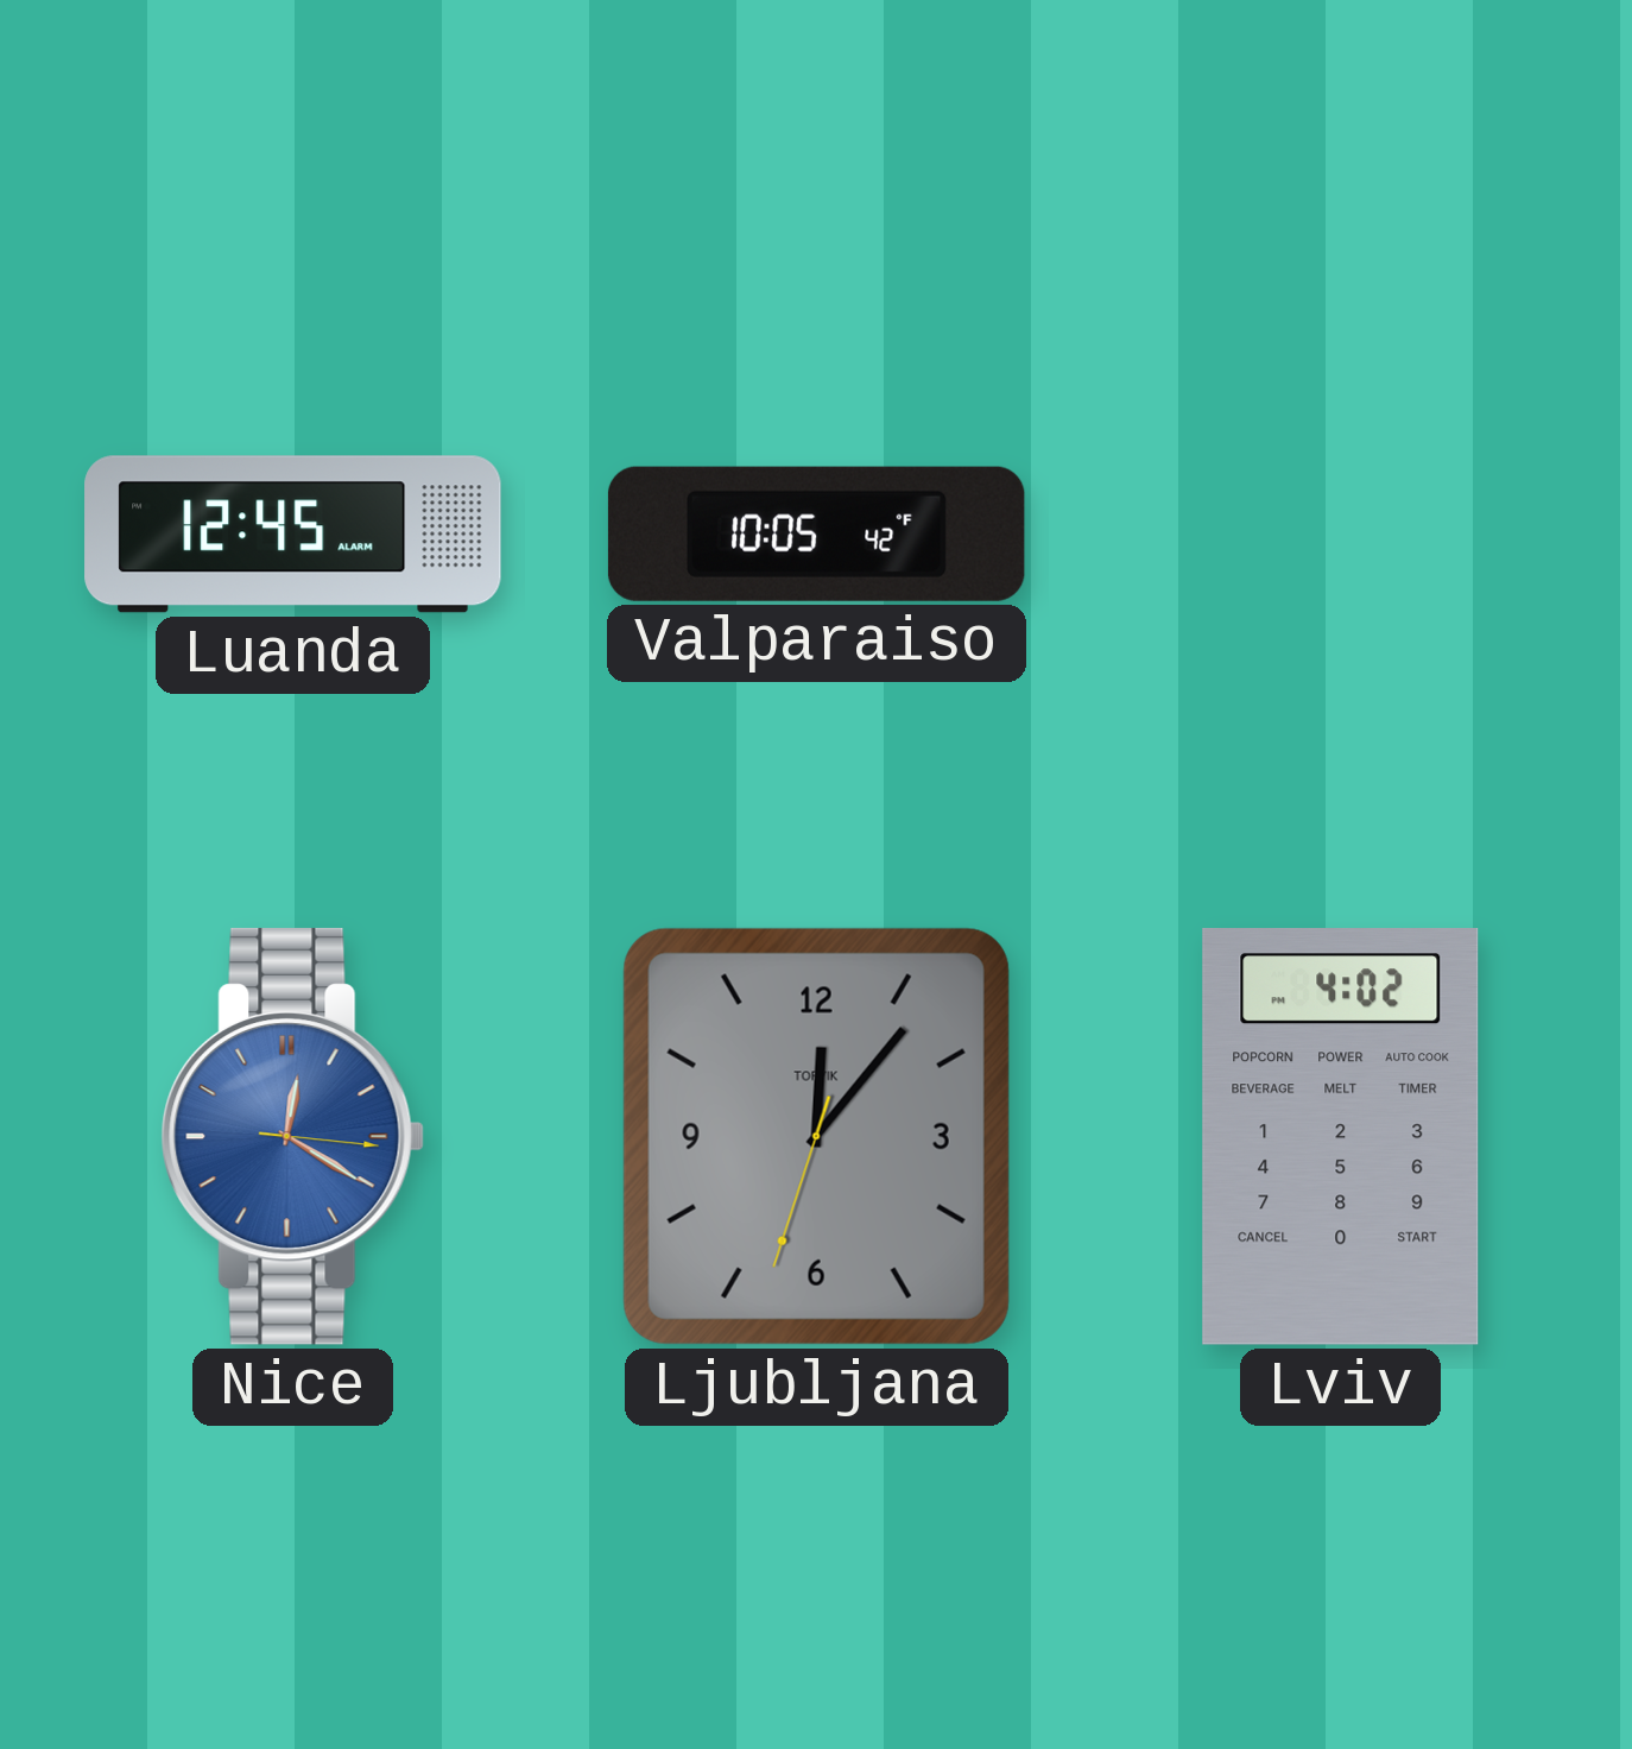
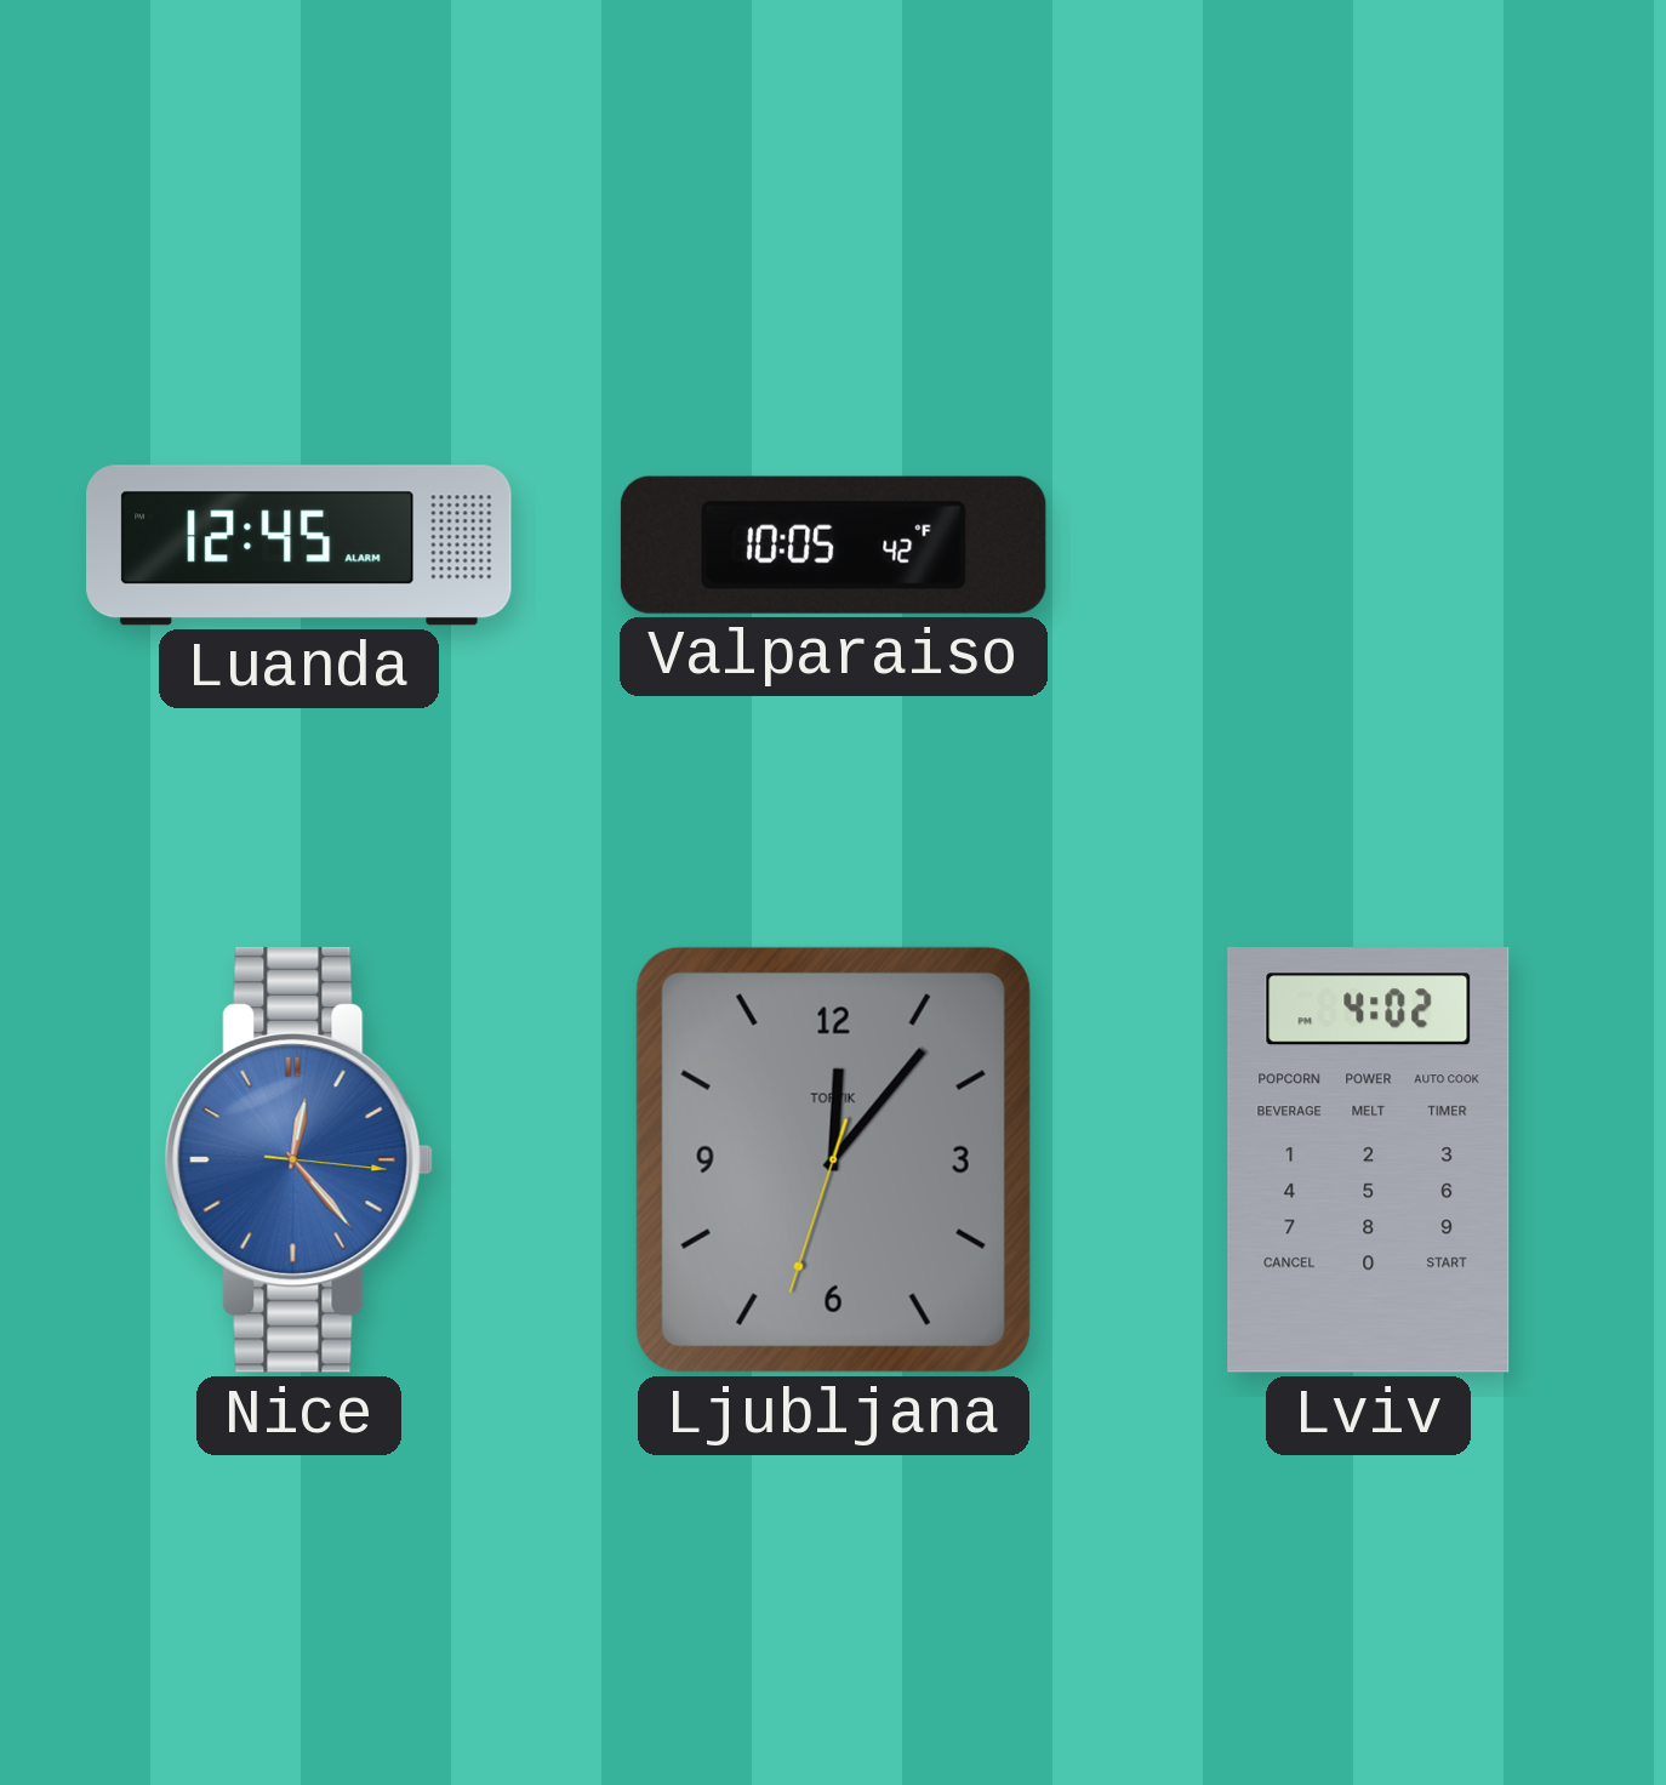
Nice: 12:20 -> 12:23
